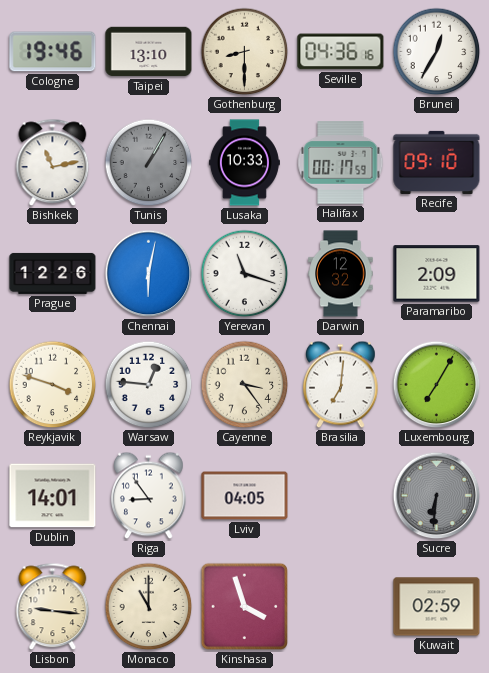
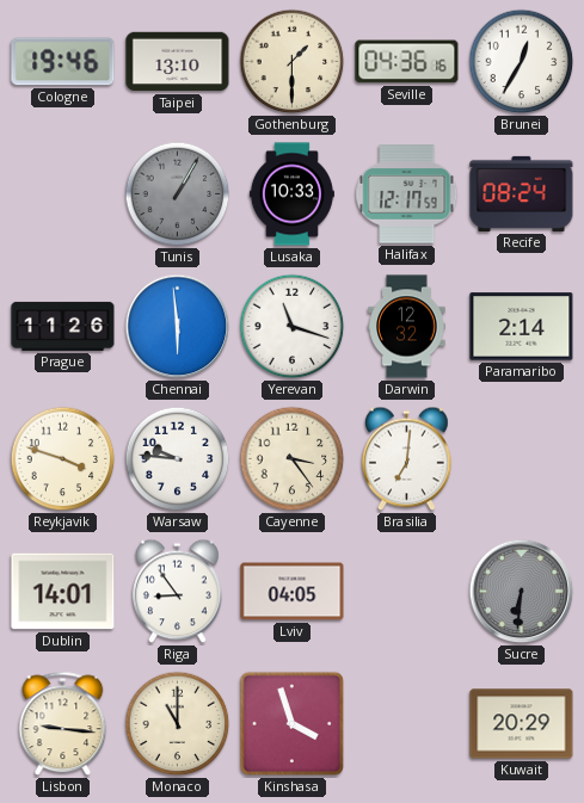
Gothenburg: 8:30 -> 1:30
Bishkek: 11:13 -> none
Halifax: 00:17 -> 12:17
Recife: 09:10 -> 08:24
Prague: 12:26 -> 11:26
Chennai: 6:02 -> 5:59
Paramaribo: 2:09 -> 2:14
Warsaw: 12:46 -> 9:46
Luxembourg: 7:05 -> none
Kuwait: 02:59 -> 20:29
